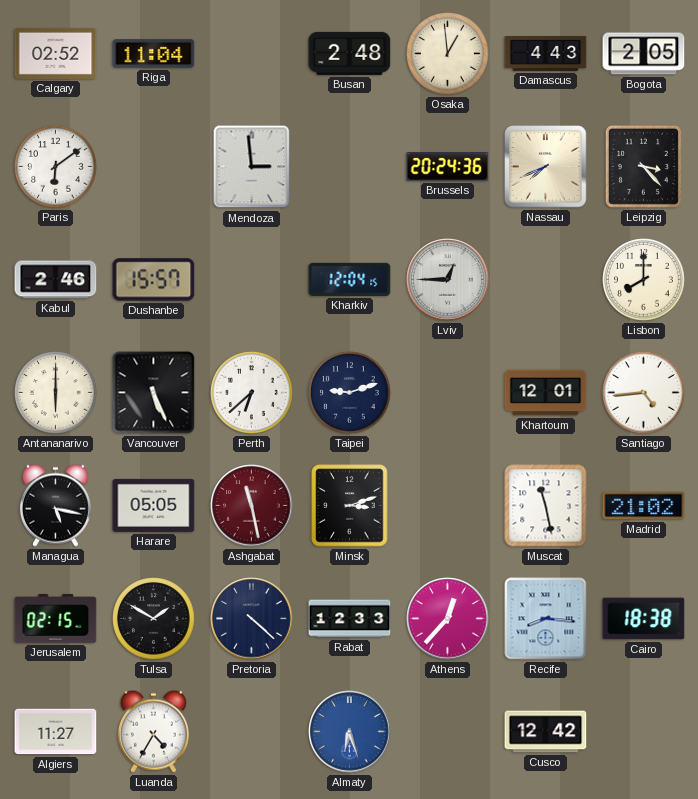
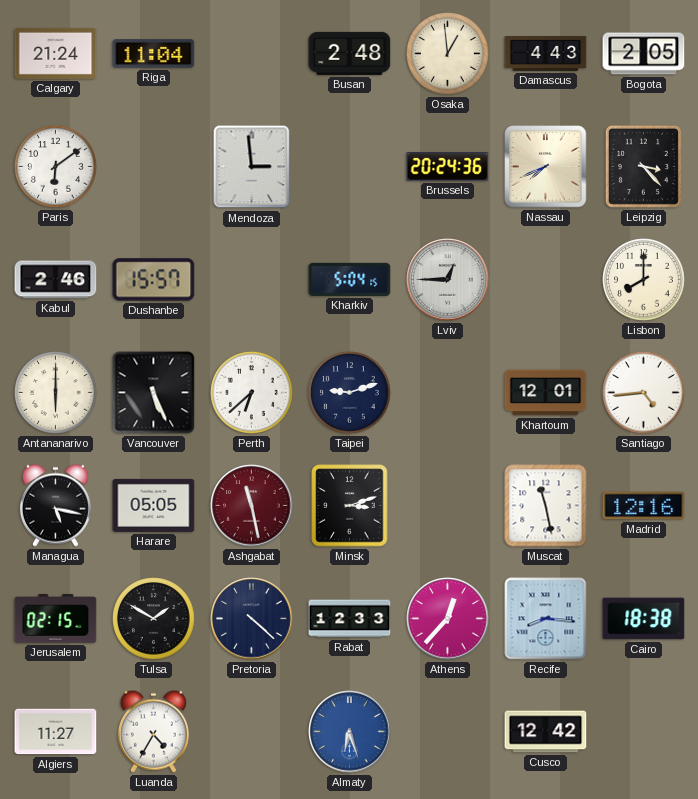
Calgary: 02:52 -> 21:24
Kharkiv: 12:04 -> 5:04
Madrid: 21:02 -> 12:16
